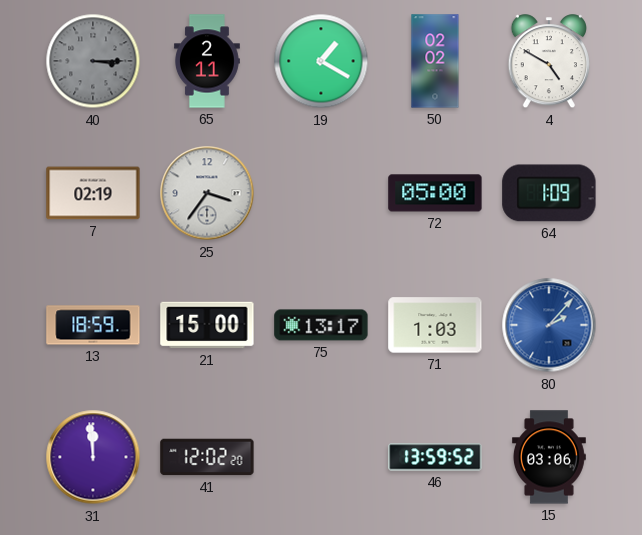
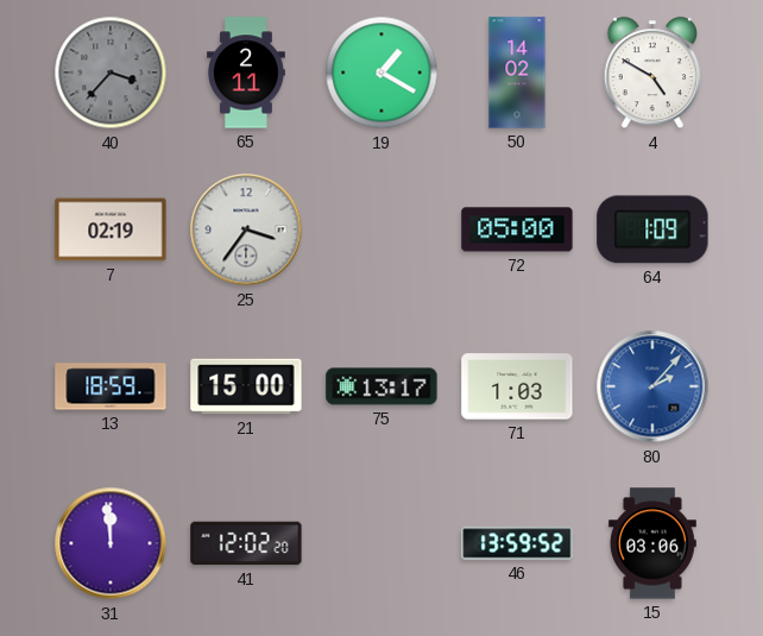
40: 3:15 -> 3:37
50: 02:02 -> 14:02
